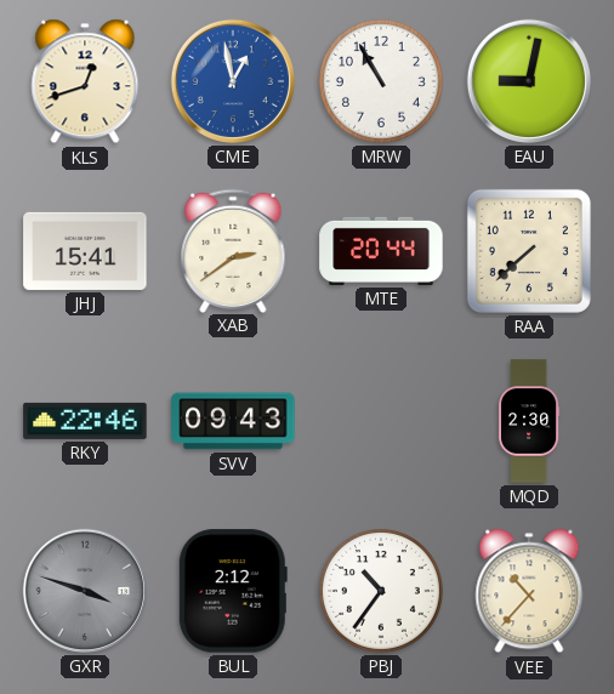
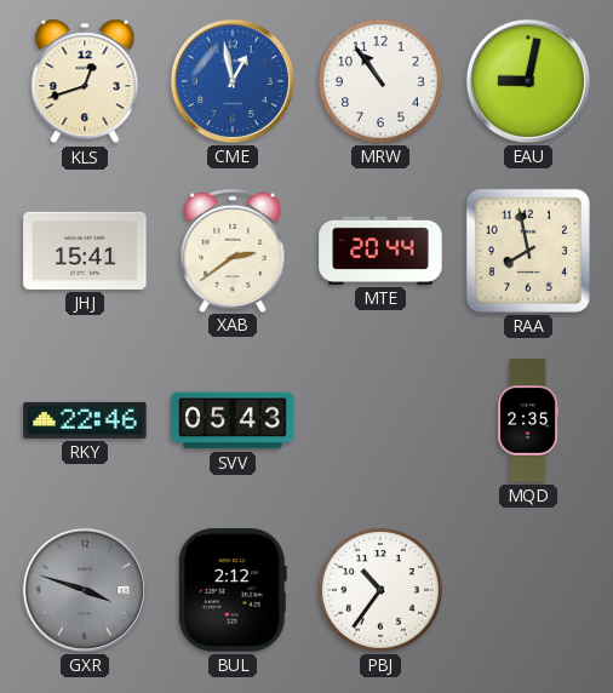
MRW: 10:55 -> 10:54
RAA: 7:38 -> 7:58
SVV: 09:43 -> 05:43
MQD: 2:30 -> 2:35
VEE: 10:37 -> none
